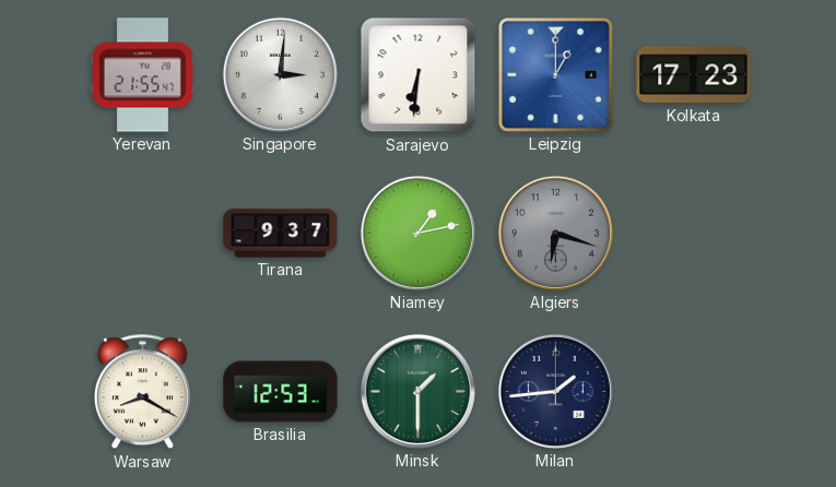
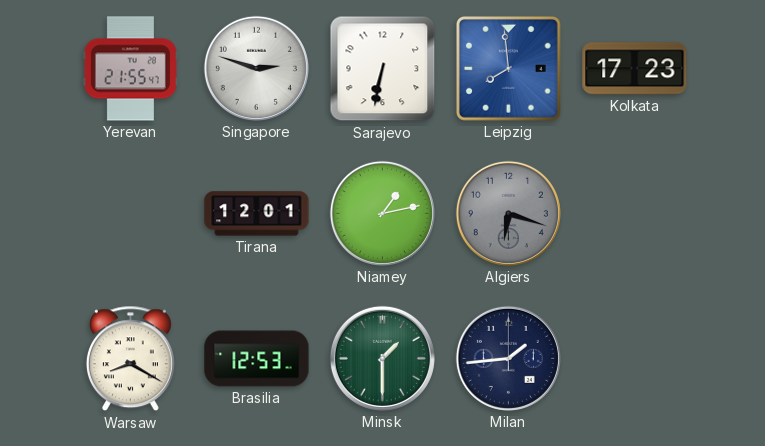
Singapore: 3:01 -> 2:48
Sarajevo: 6:31 -> 6:32
Leipzig: 1:00 -> 7:59
Tirana: 9:37 -> 12:01
